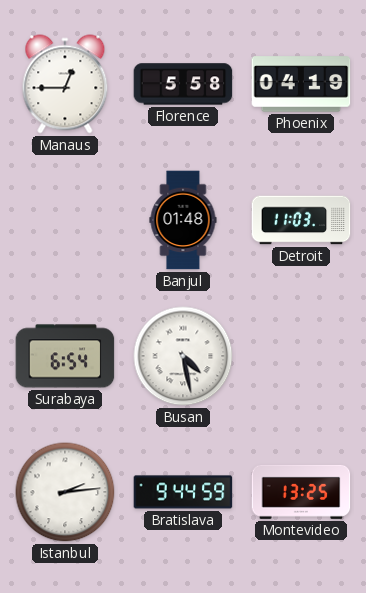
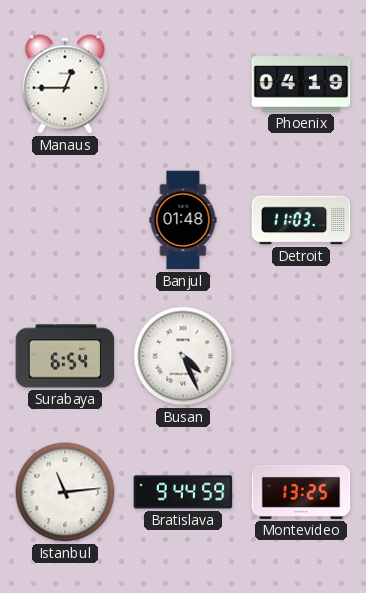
Florence: 5:58 -> none
Busan: 4:28 -> 4:26
Istanbul: 2:14 -> 11:14
